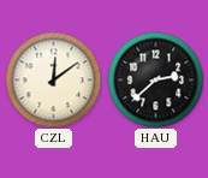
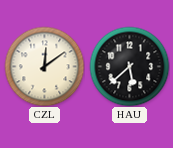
HAU: 2:38 -> 5:38
